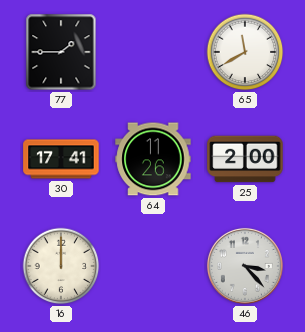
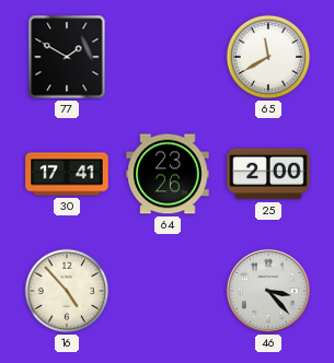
77: 1:45 -> 1:50
64: 11:26 -> 23:26
16: 12:00 -> 4:53
